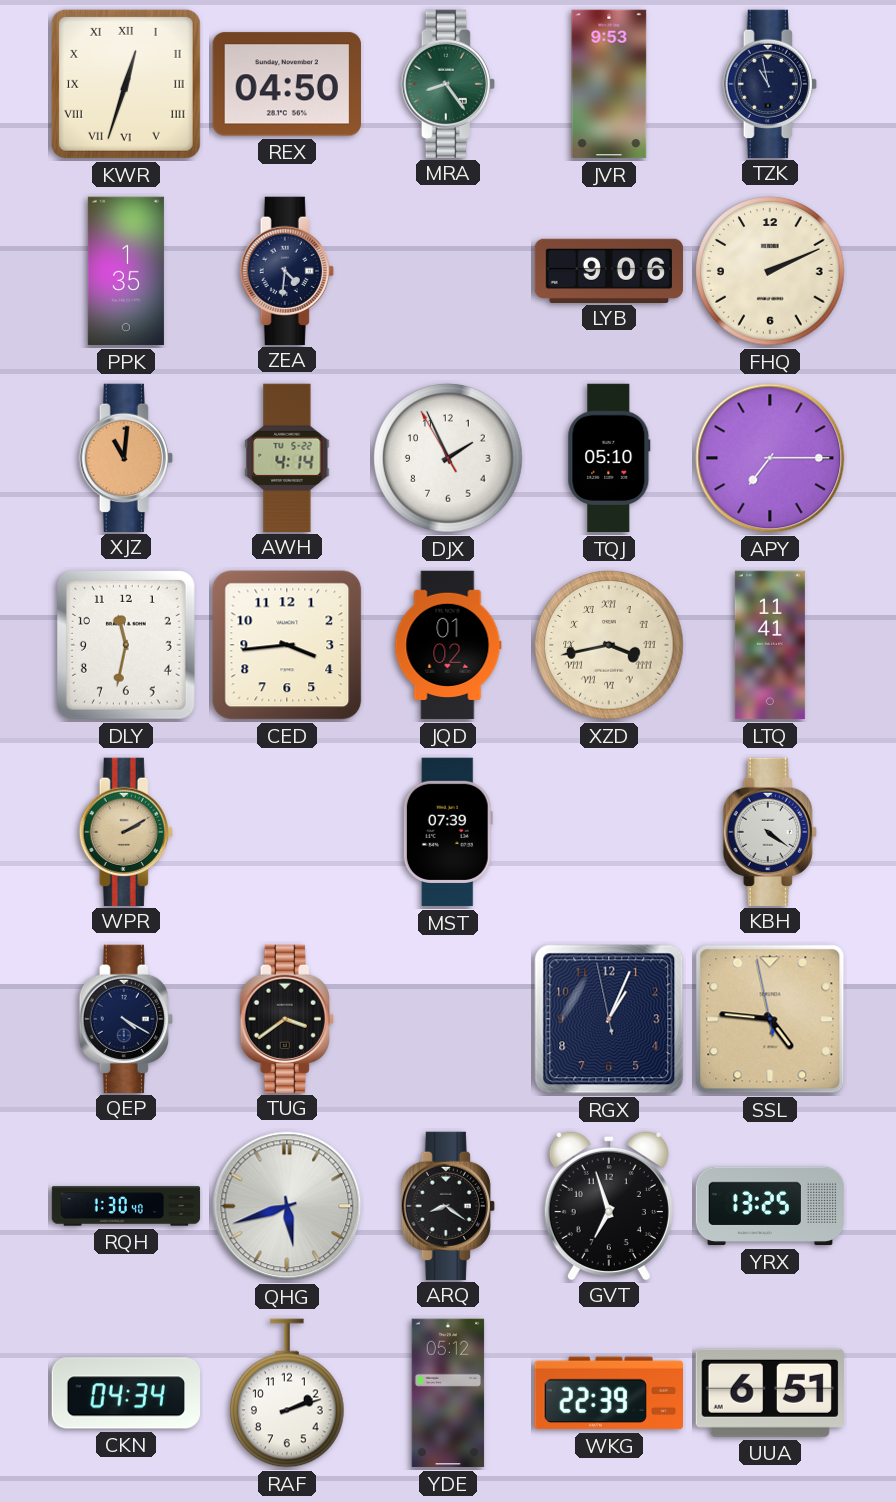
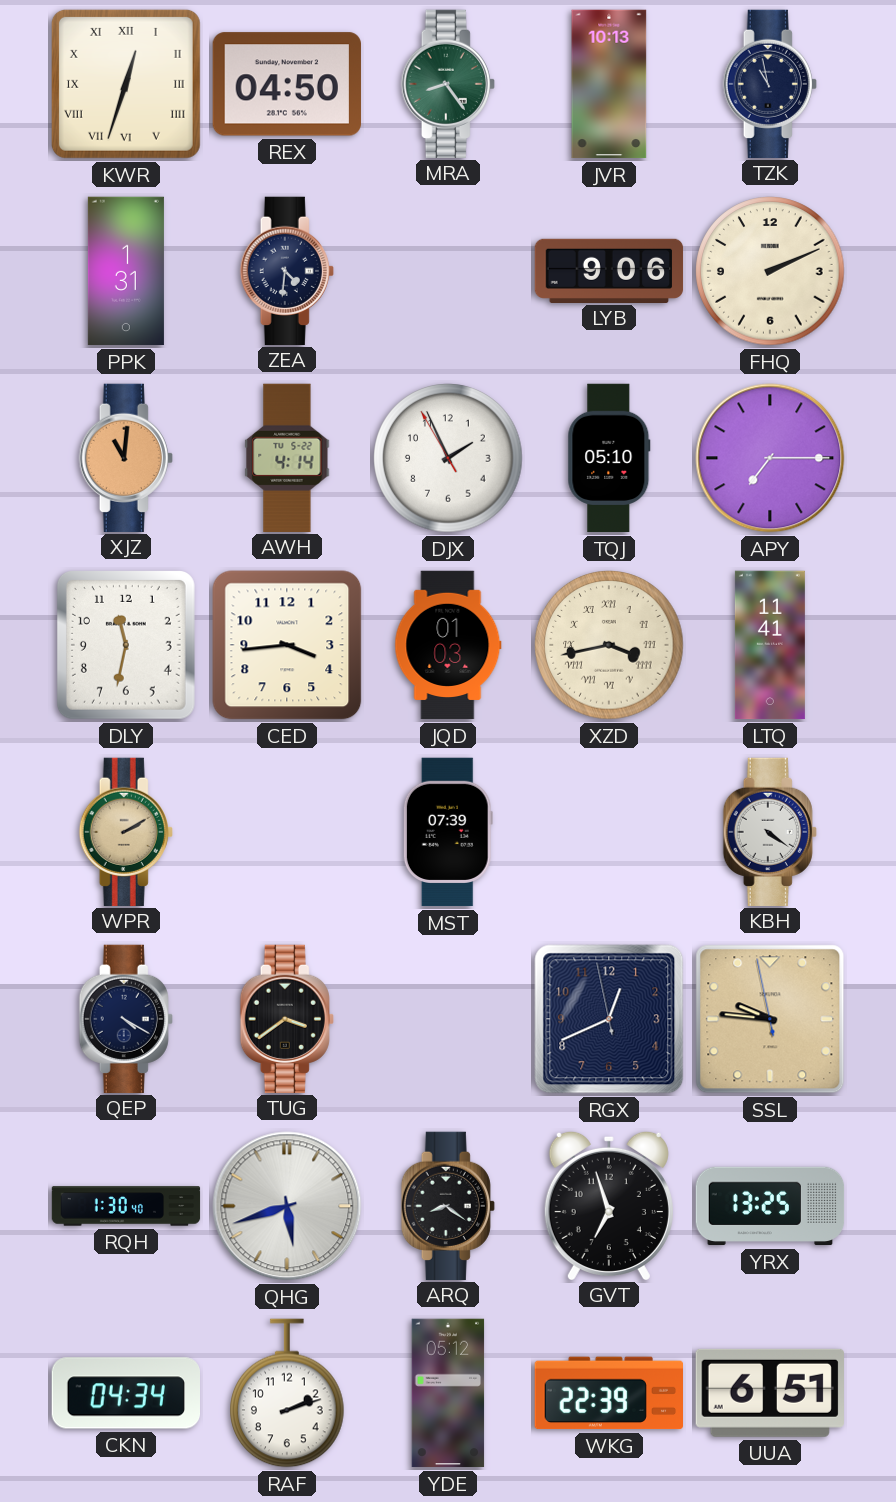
JVR: 9:53 -> 10:13
PPK: 1:35 -> 1:31
JQD: 01:02 -> 01:03
RGX: 1:03 -> 12:40
SSL: 4:45 -> 9:45
